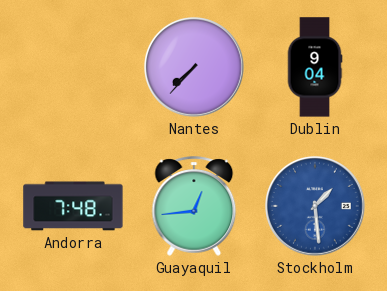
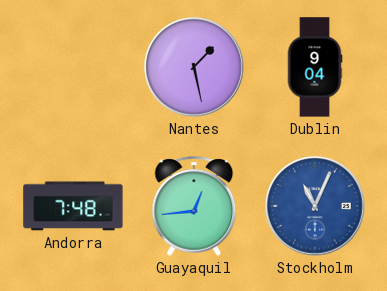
Nantes: 7:37 -> 1:28
Stockholm: 1:29 -> 11:04
